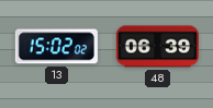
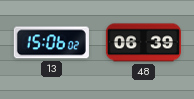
13: 15:02 -> 15:06
